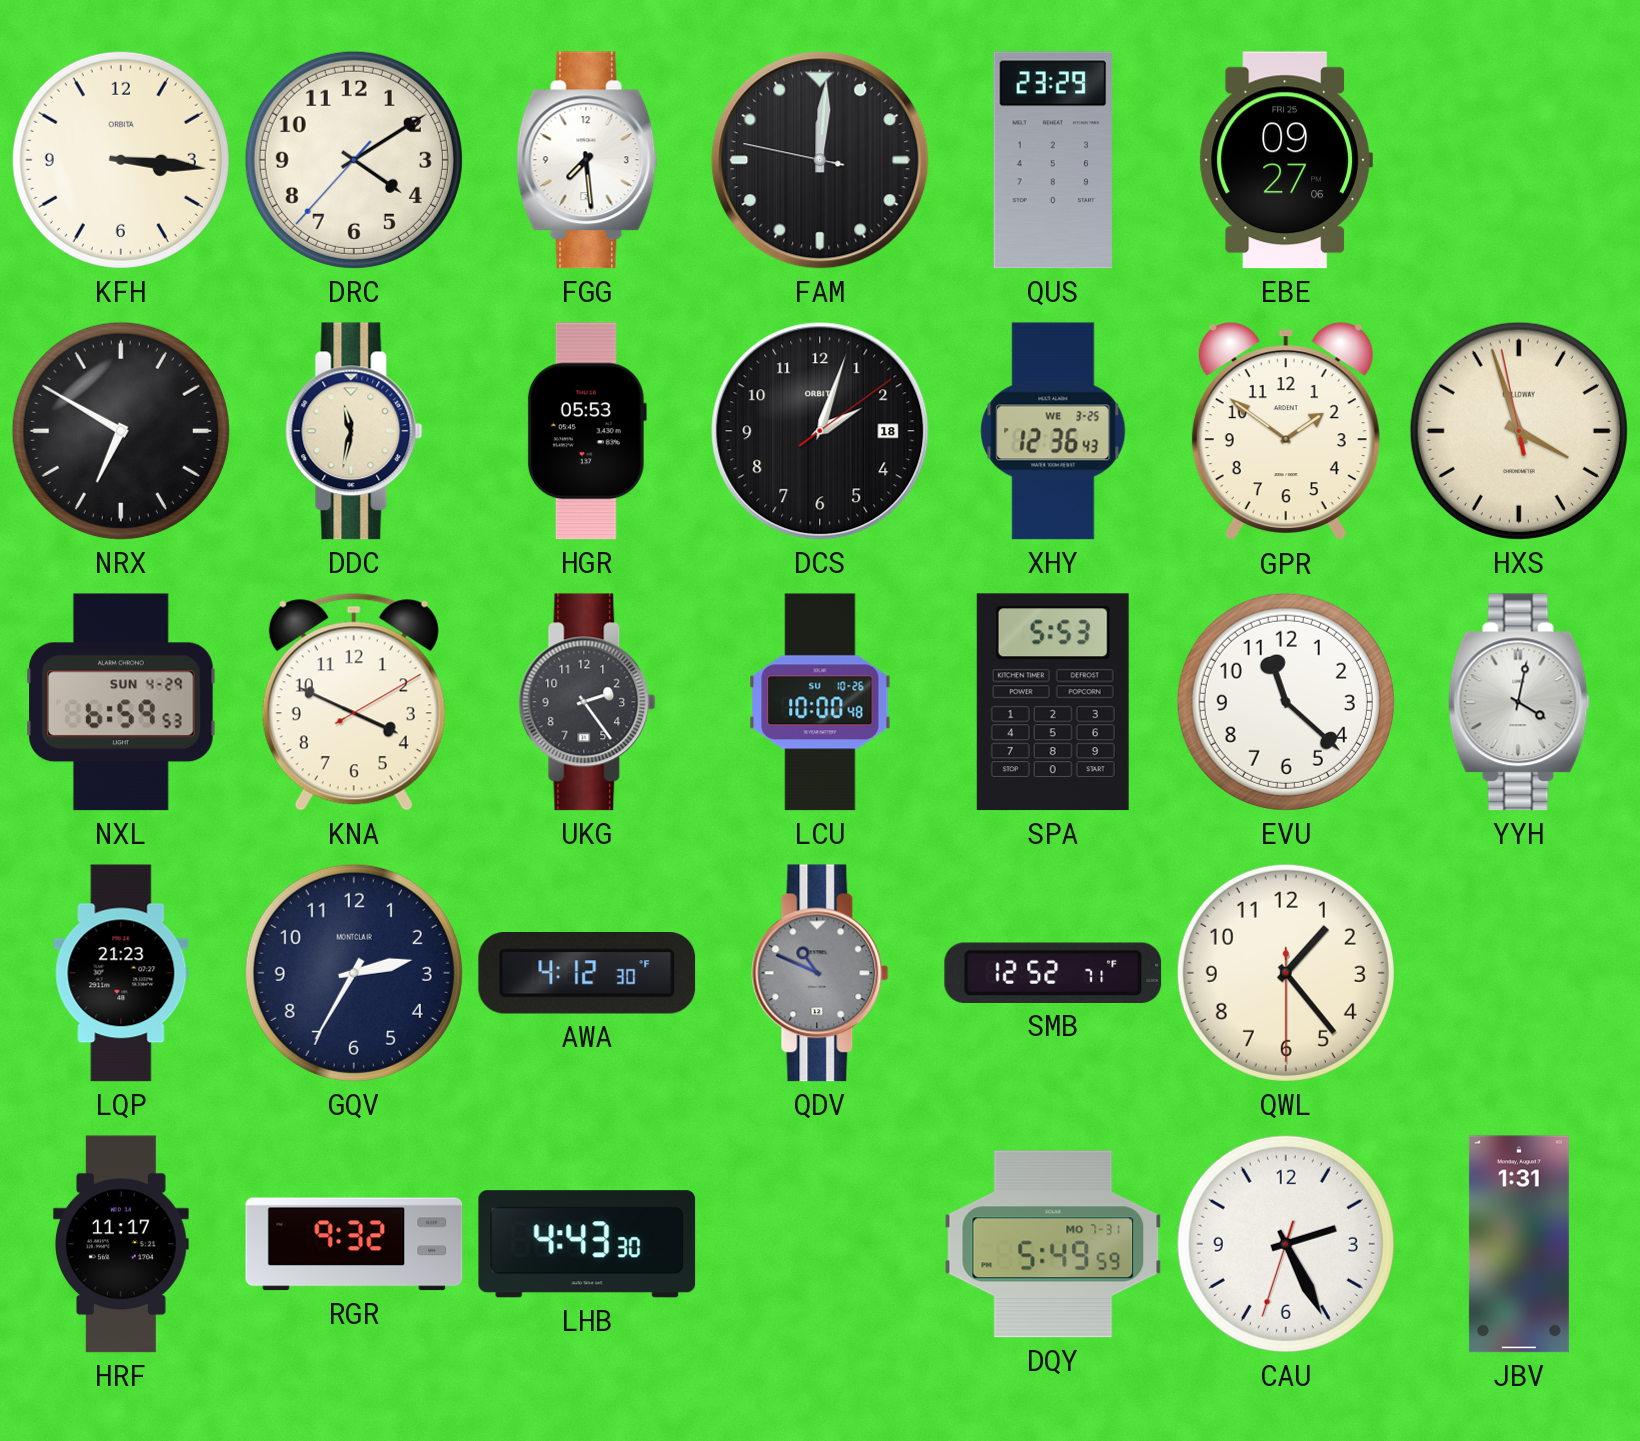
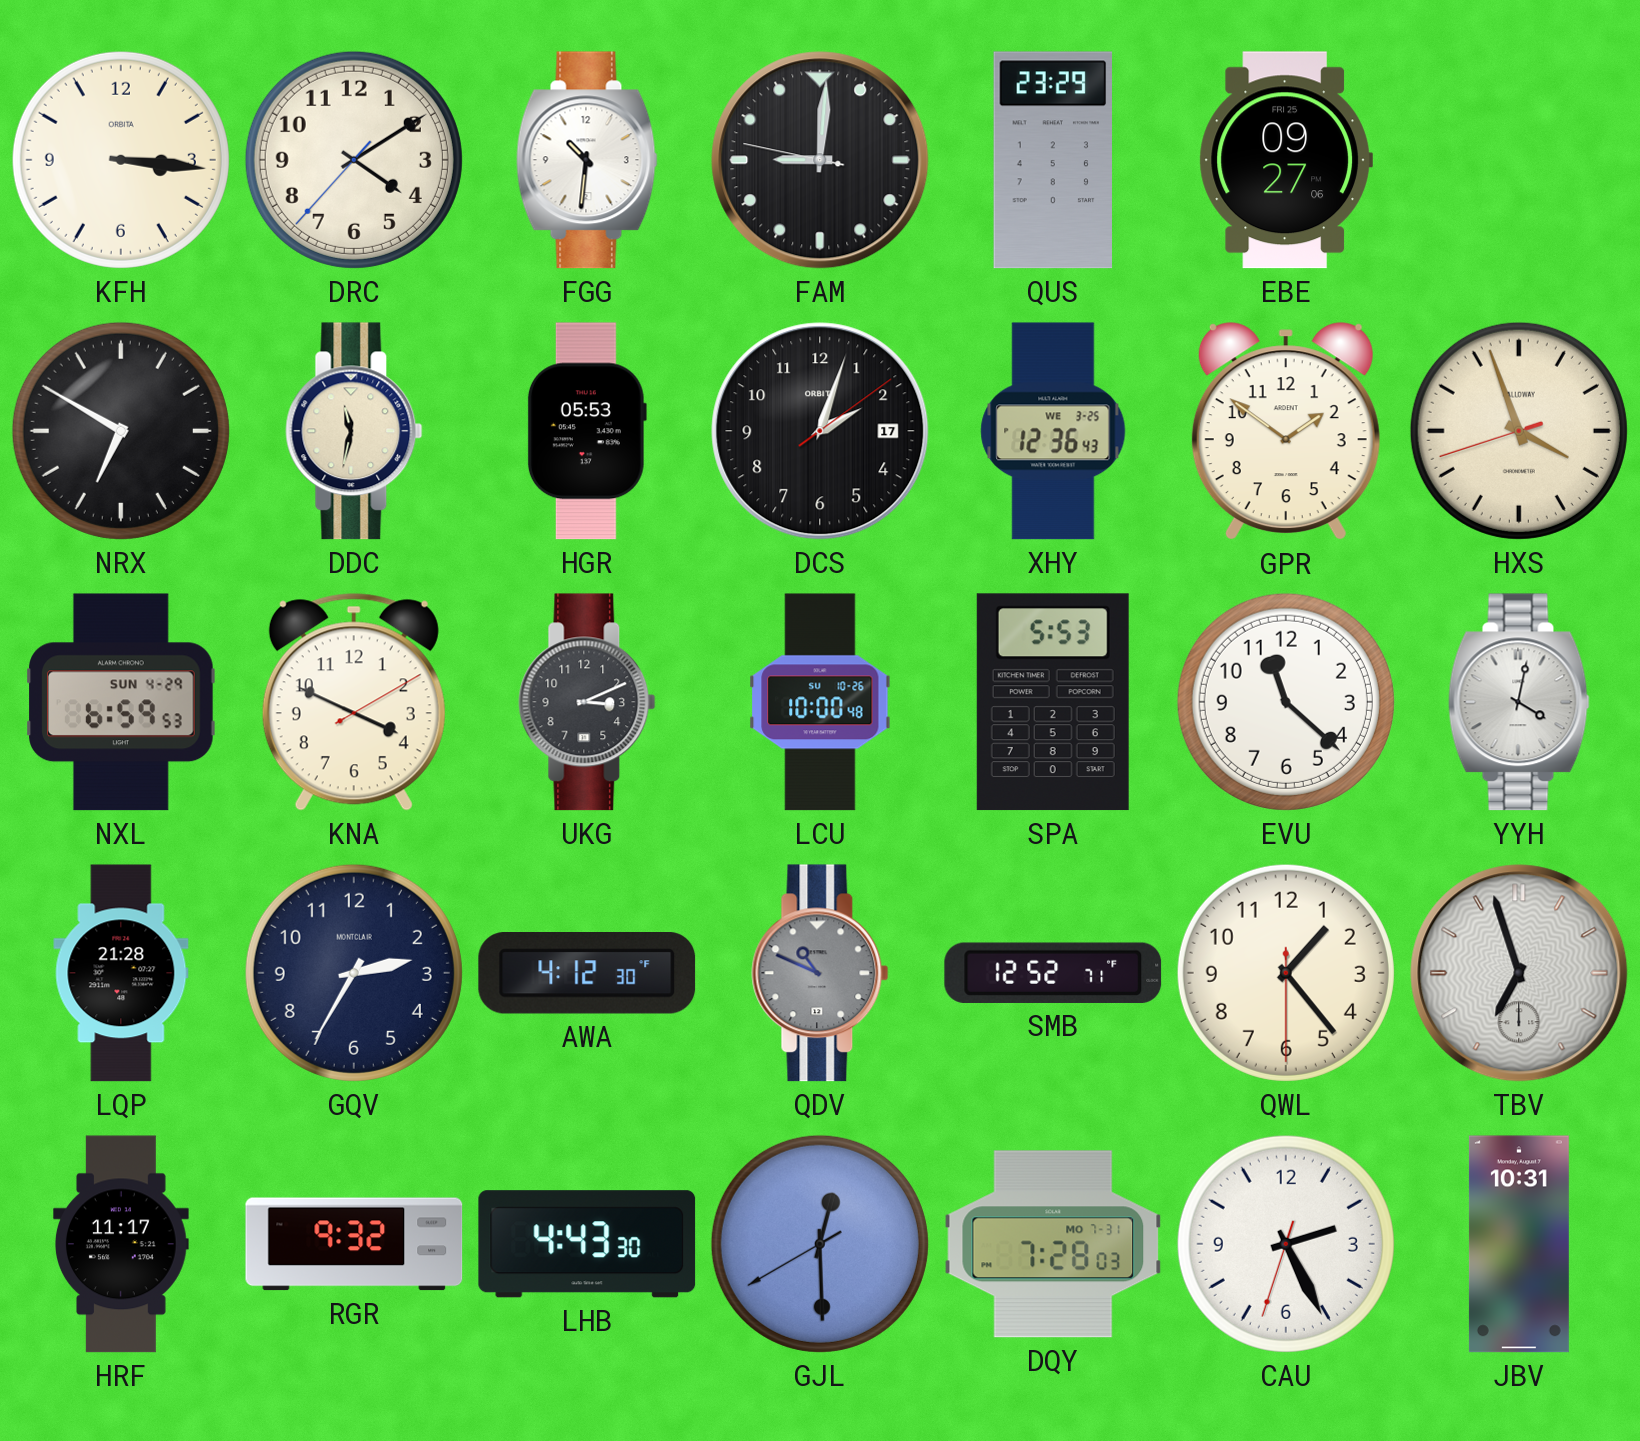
FGG: 7:29 -> 10:31
FAM: 12:00 -> 9:00
DCS date: 18 -> 17
HXS: 3:56:58 -> 3:56:42
UKG: 2:24 -> 3:11
LQP: 21:23 -> 21:28
TBV: none -> 6:57
GJL: none -> 12:29
DQY: 5:49 -> 7:28
JBV: 1:31 -> 10:31
